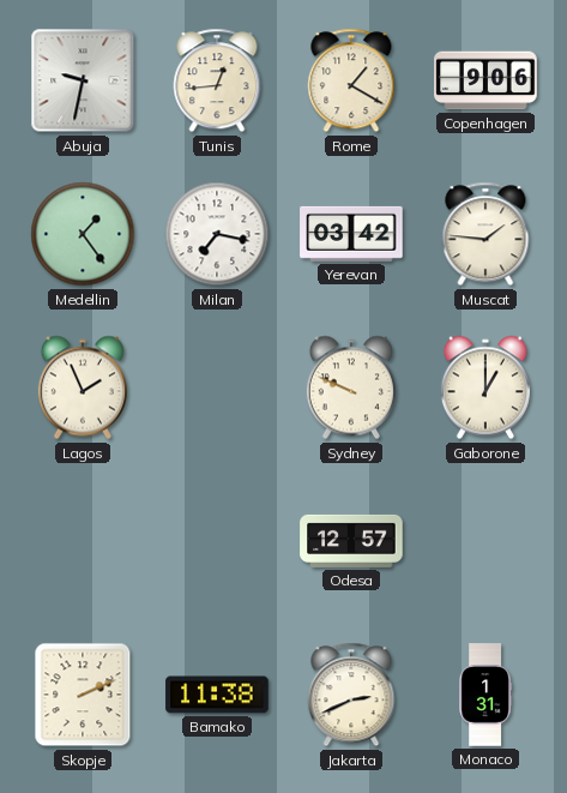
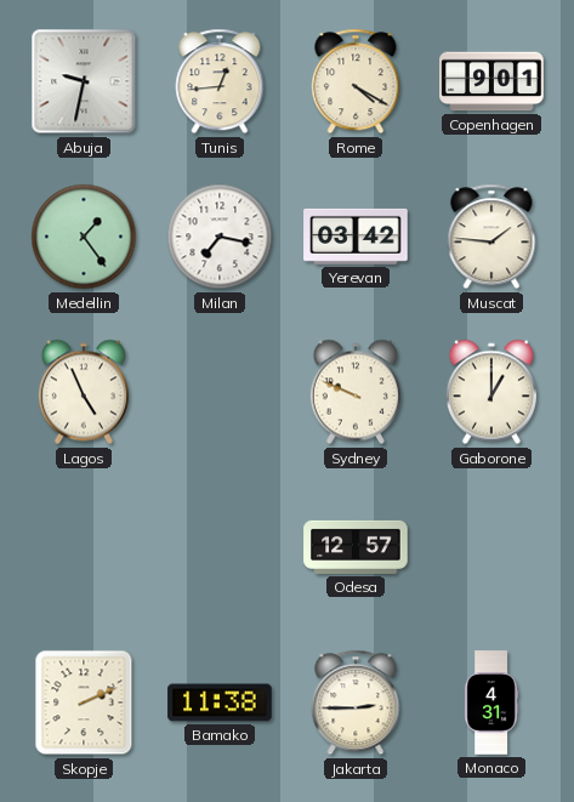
Rome: 1:20 -> 4:20
Copenhagen: 9:06 -> 9:01
Lagos: 1:56 -> 4:56
Jakarta: 2:41 -> 2:45
Monaco: 1:31 -> 4:31
